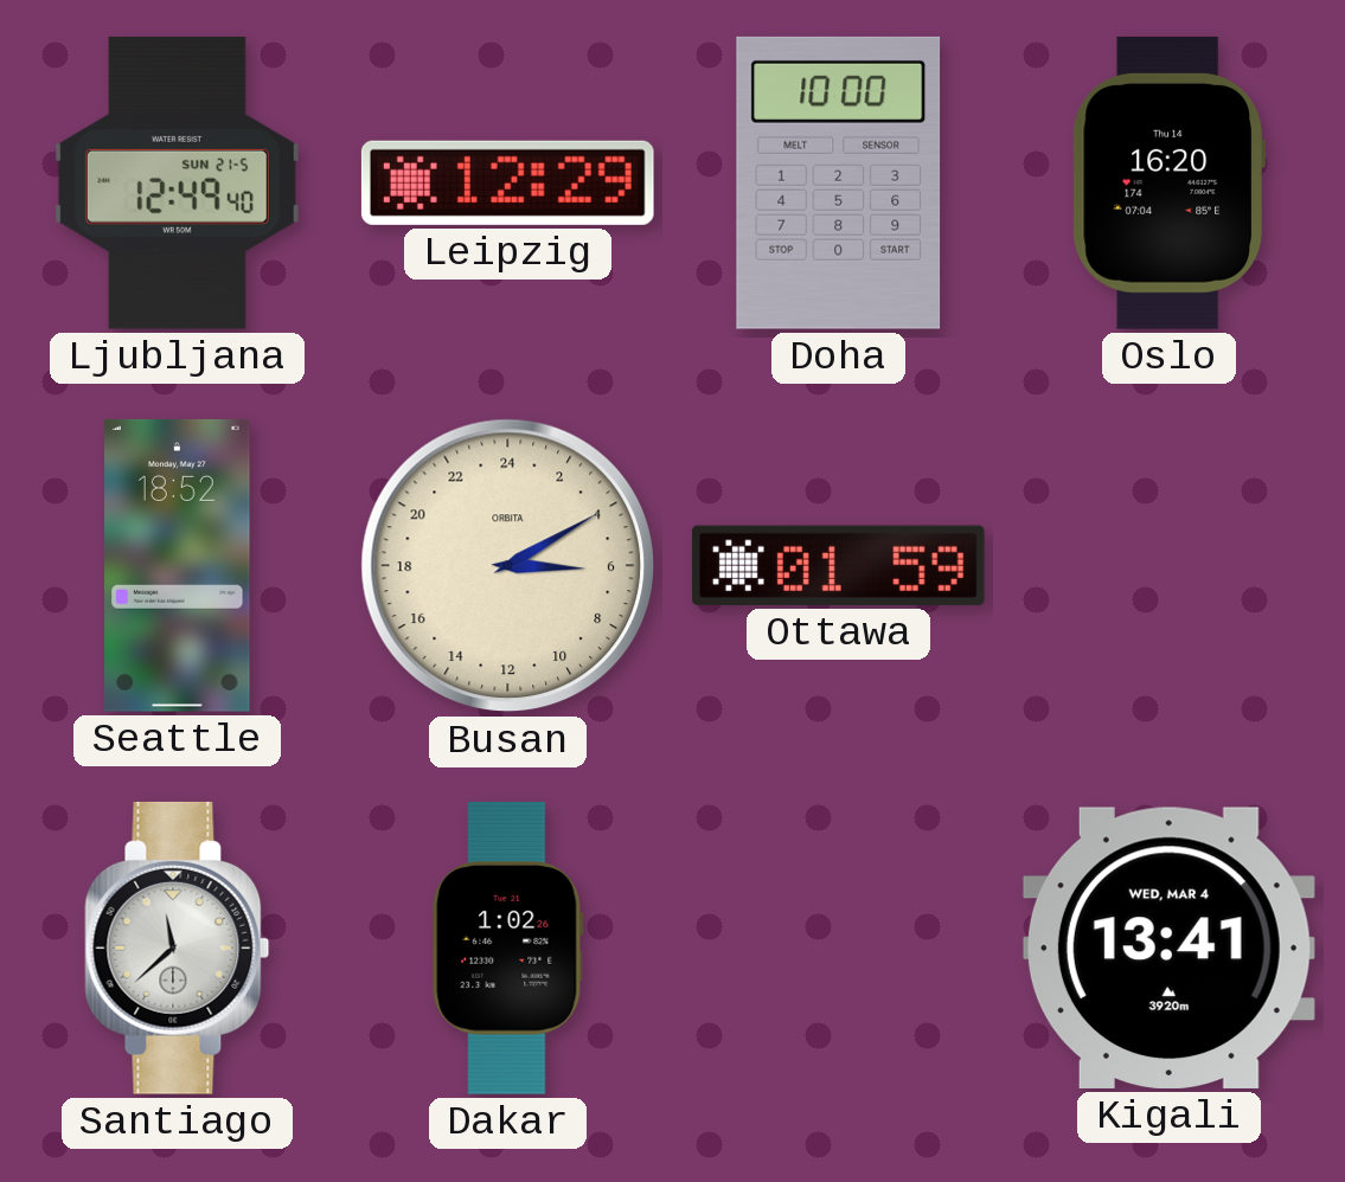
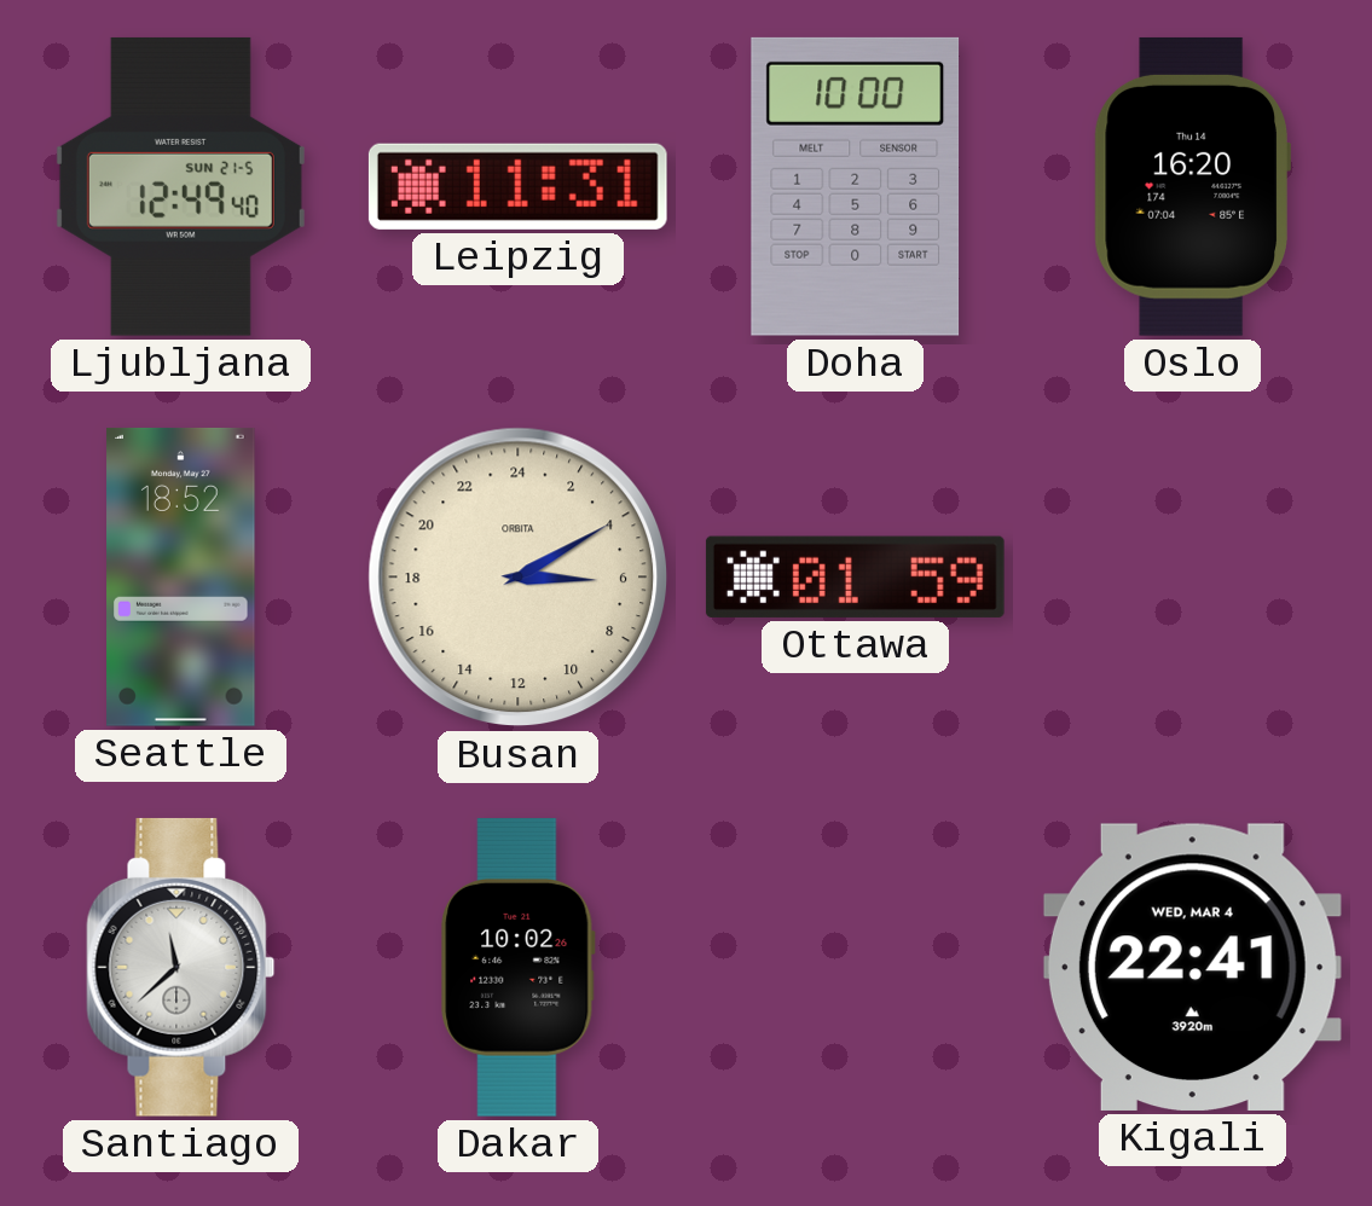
Leipzig: 12:29 -> 11:31
Dakar: 1:02 -> 10:02
Kigali: 13:41 -> 22:41
